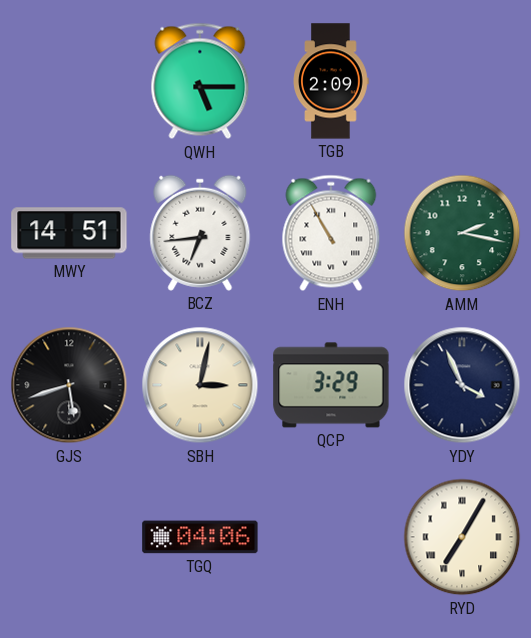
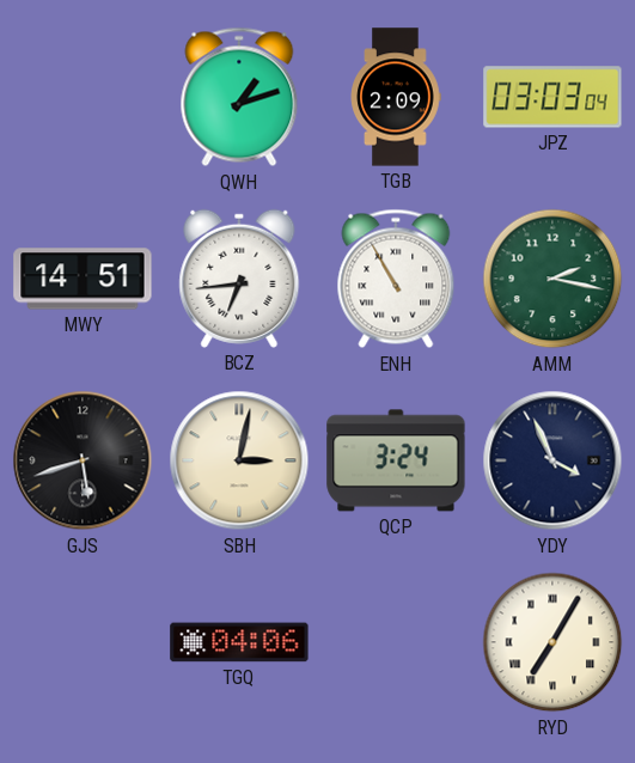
QWH: 5:15 -> 1:12
JPZ: none -> 03:03
QCP: 3:29 -> 3:24
